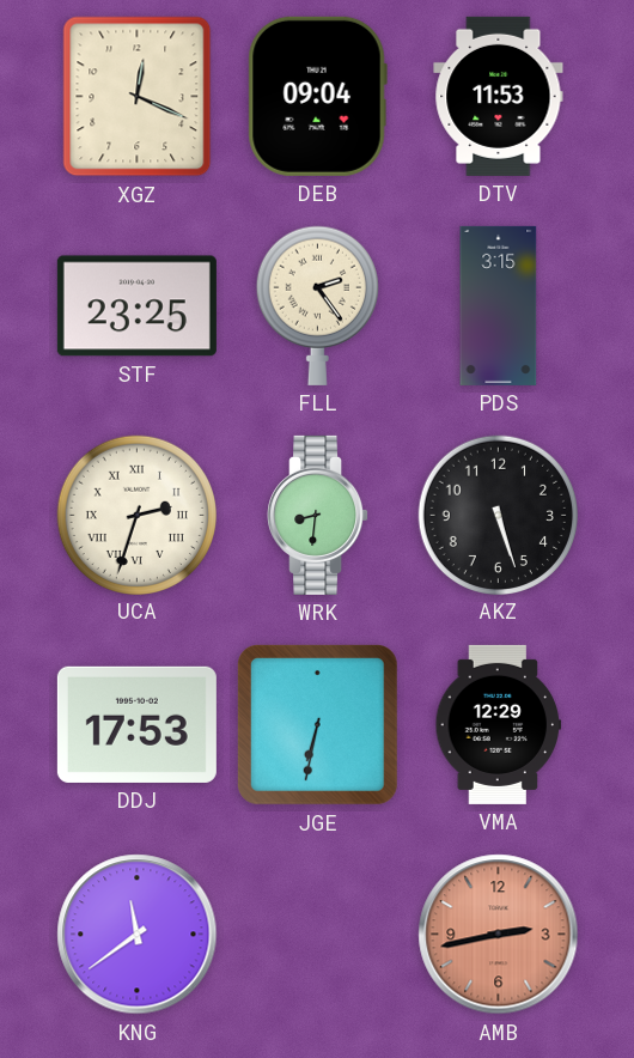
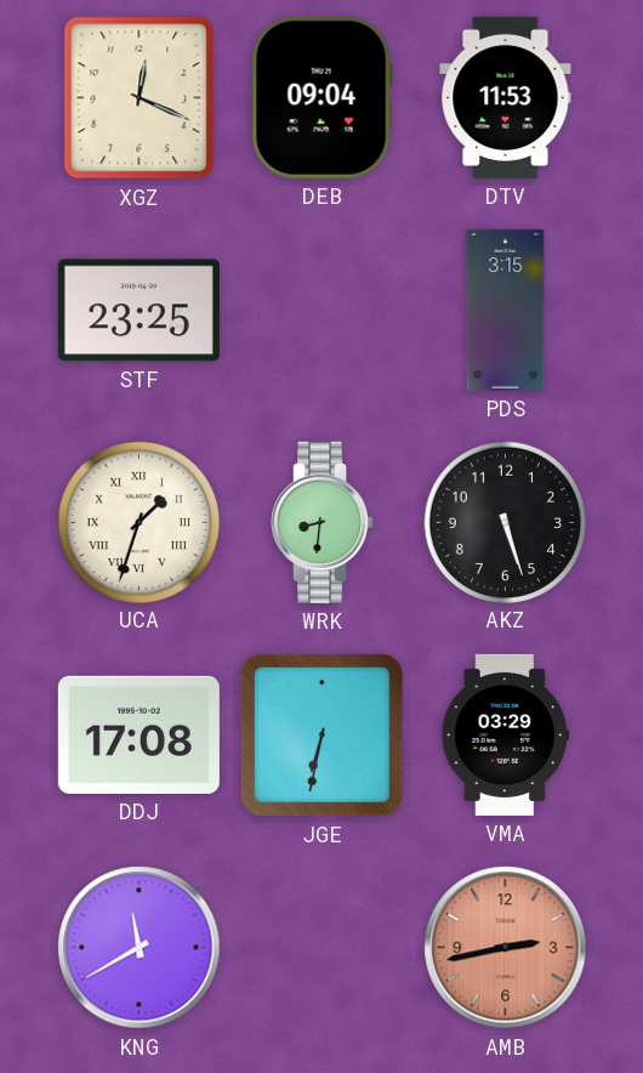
FLL: 2:24 -> none
UCA: 2:33 -> 1:33
DDJ: 17:53 -> 17:08
VMA: 12:29 -> 03:29
KNG: 11:39 -> 11:40
